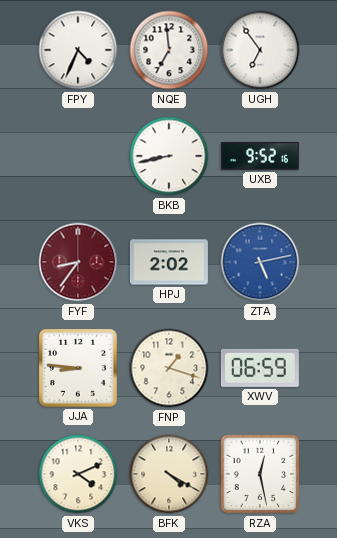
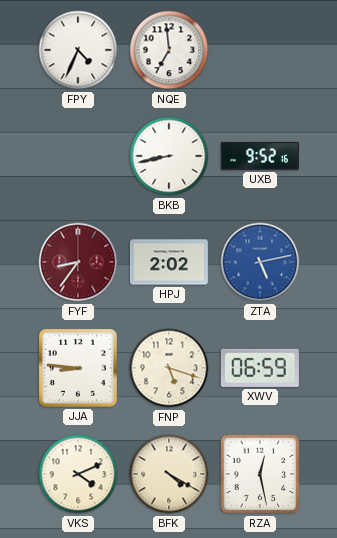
UGH: 6:54 -> none
FNP: 1:18 -> 5:18
